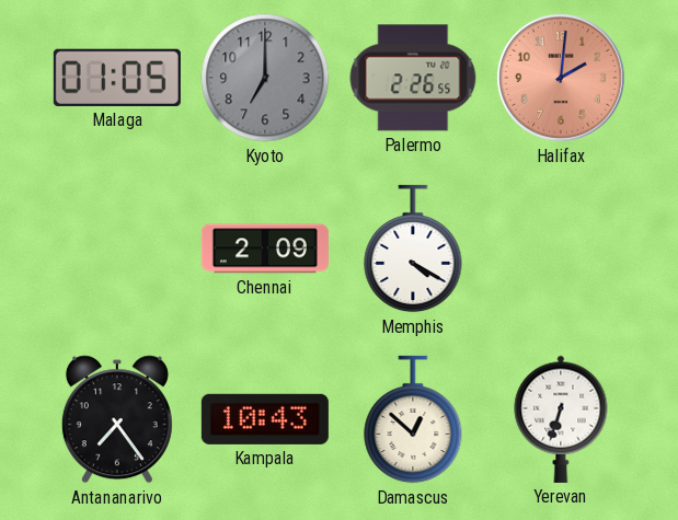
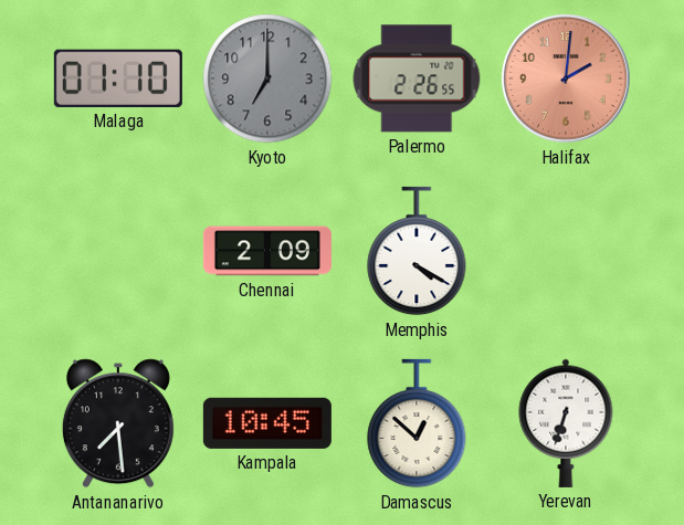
Malaga: 01:05 -> 01:10
Antananarivo: 7:24 -> 7:29
Kampala: 10:43 -> 10:45
